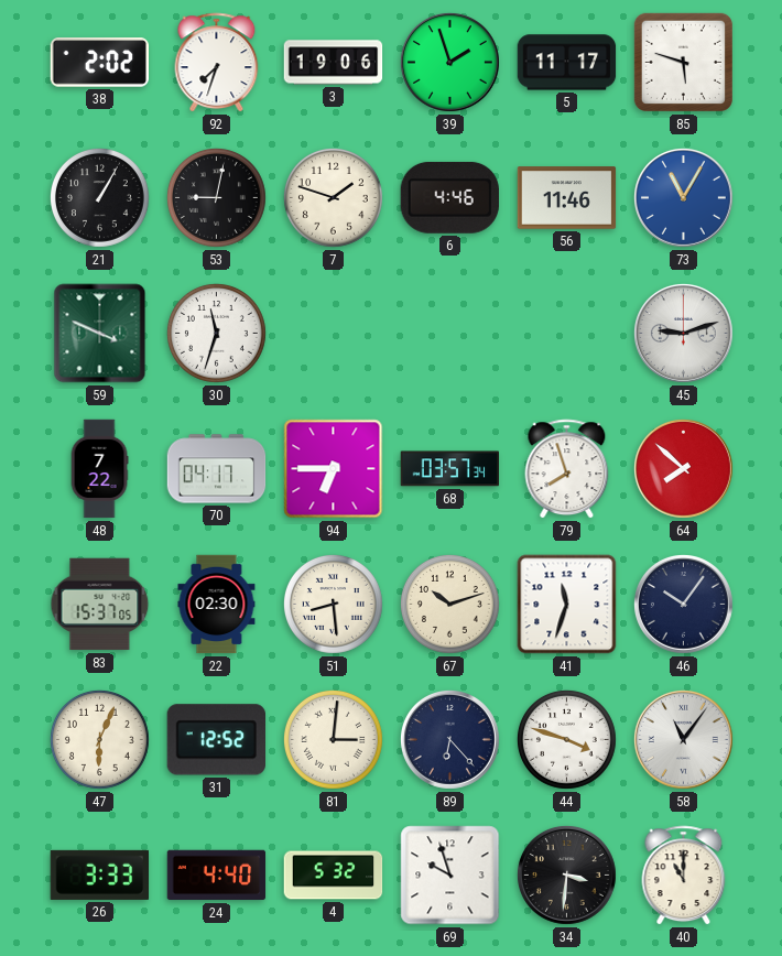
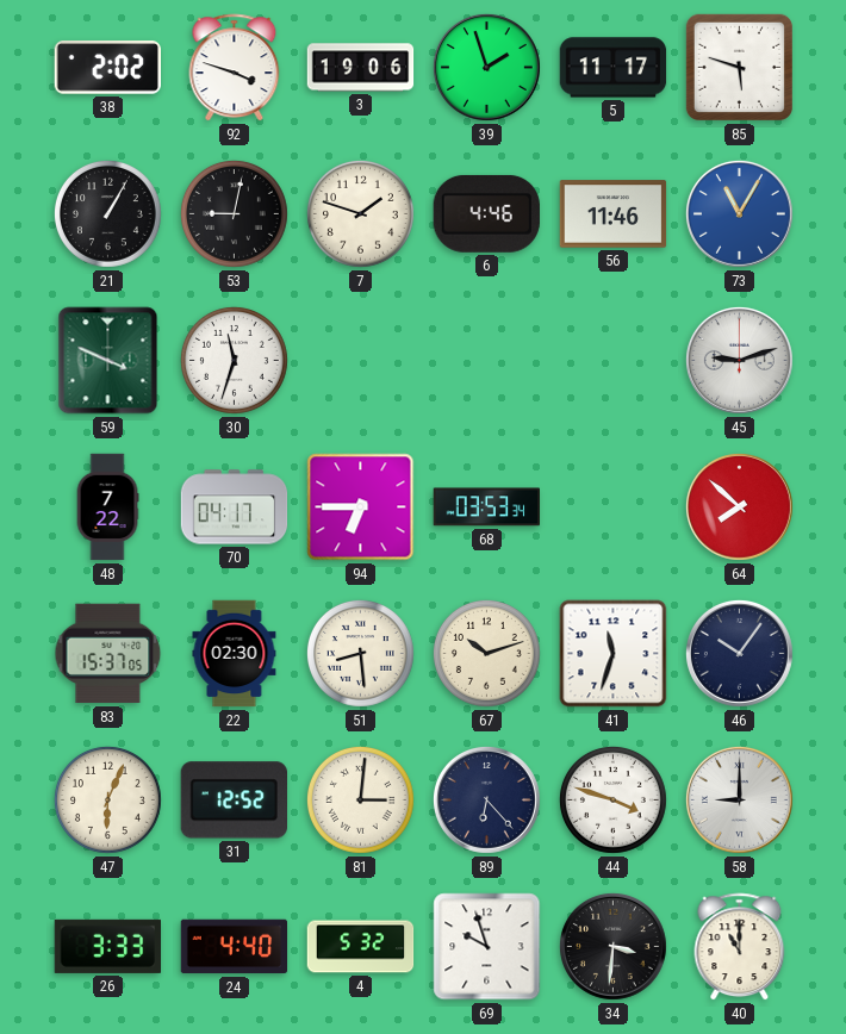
92: 7:33 -> 3:48
68: 03:57 -> 03:53
79: 7:57 -> none
58: 11:06 -> 9:00
